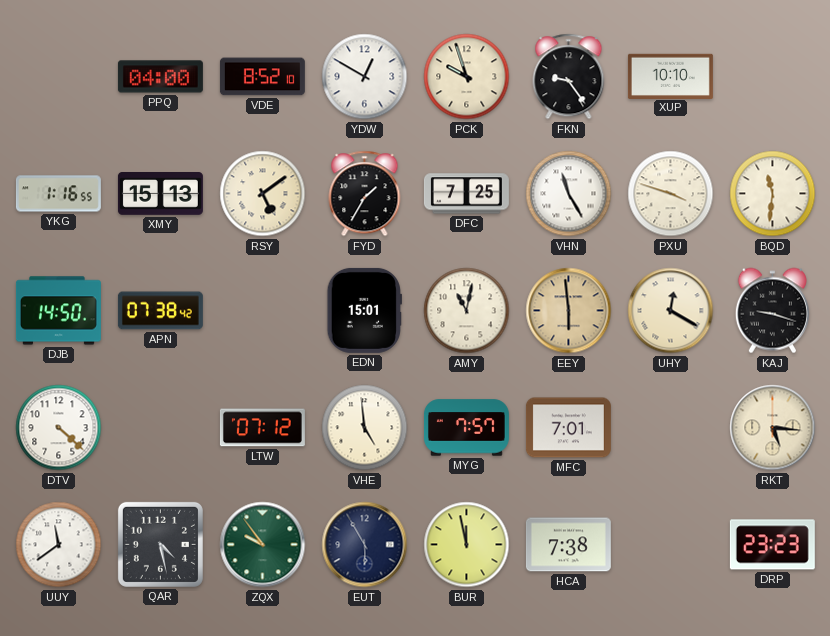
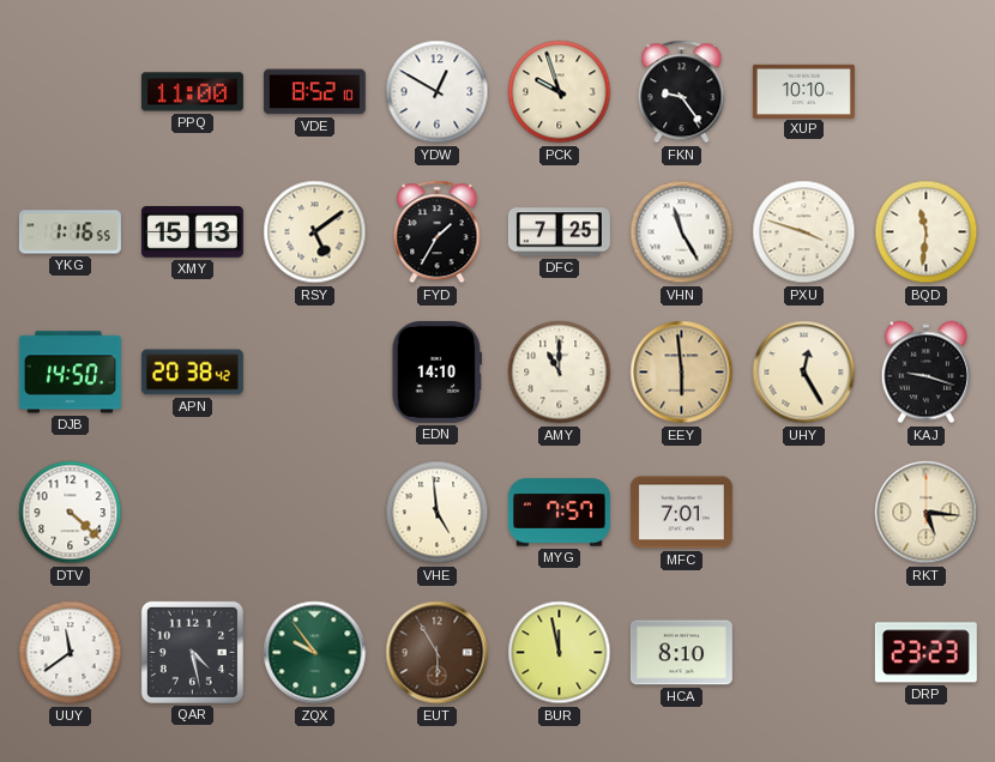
PPQ: 04:00 -> 11:00
APN: 07:38 -> 20:38
EDN: 15:01 -> 14:10
AMY: 11:02 -> 11:00
UHY: 12:20 -> 12:25
LTW: 07:12 -> none
EUT dial: navy -> brown
HCA: 7:38 -> 8:10
